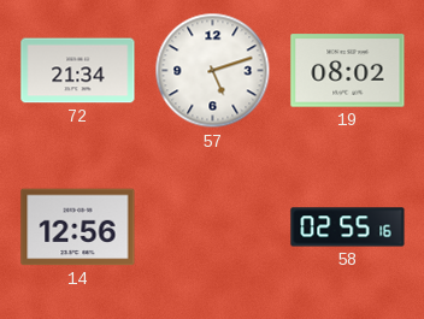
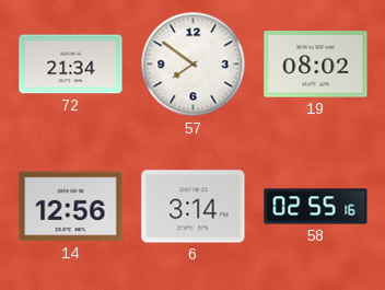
57: 5:12 -> 7:51
6: none -> 3:14
